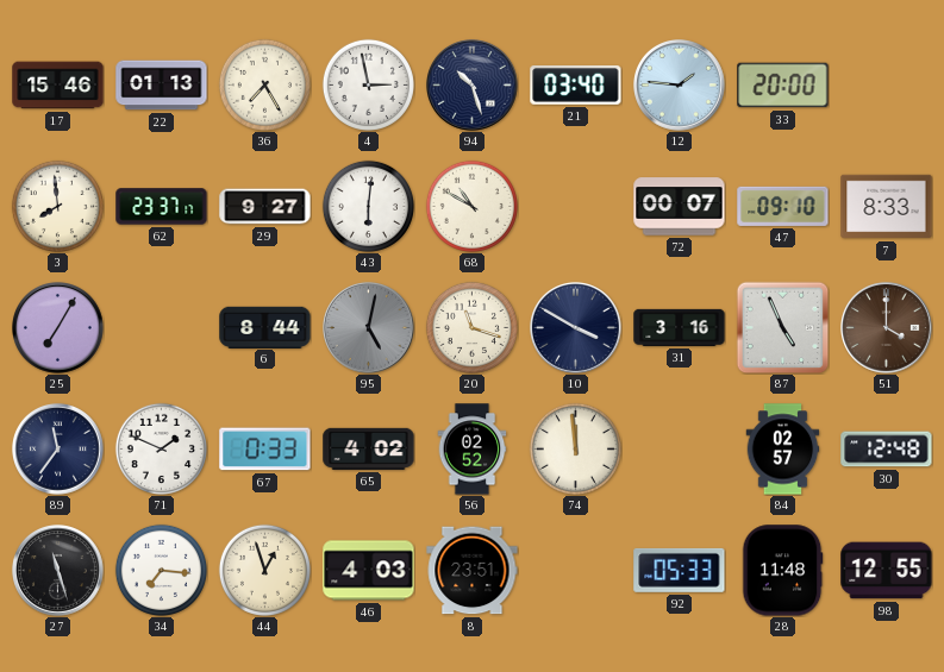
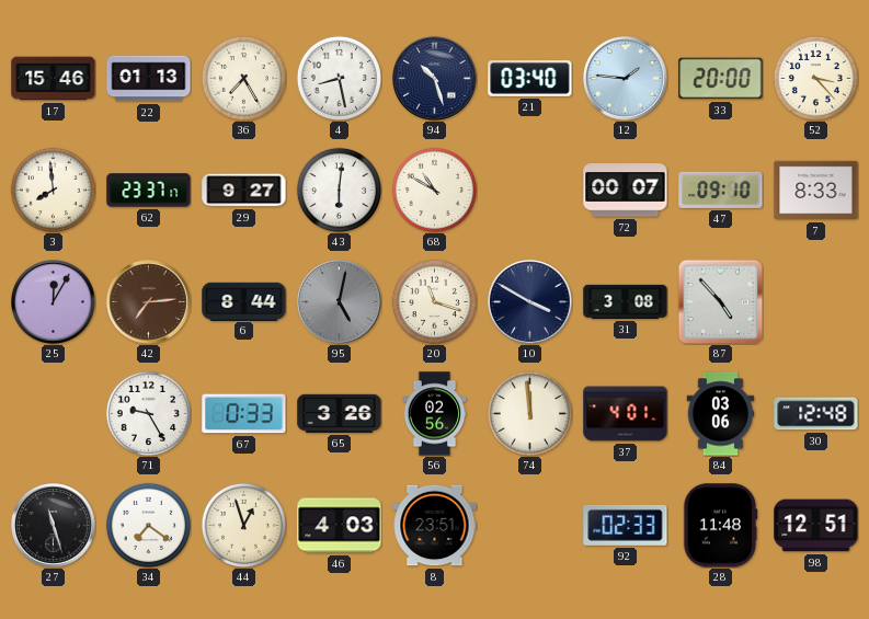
4: 2:58 -> 8:28
52: none -> 3:23
25: 7:05 -> 12:05
42: none -> 7:14
31: 3:16 -> 3:08
87: 4:56 -> 4:53
51: 4:00 -> none
89: 11:36 -> none
71: 1:49 -> 9:25
65: 4:02 -> 3:26
56: 02:52 -> 02:56
37: none -> 4:01
84: 02:57 -> 03:06
34: 7:16 -> 7:21
92: 05:33 -> 02:33
98: 12:55 -> 12:51
